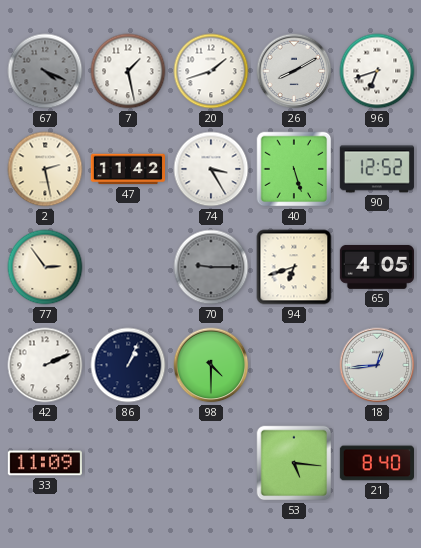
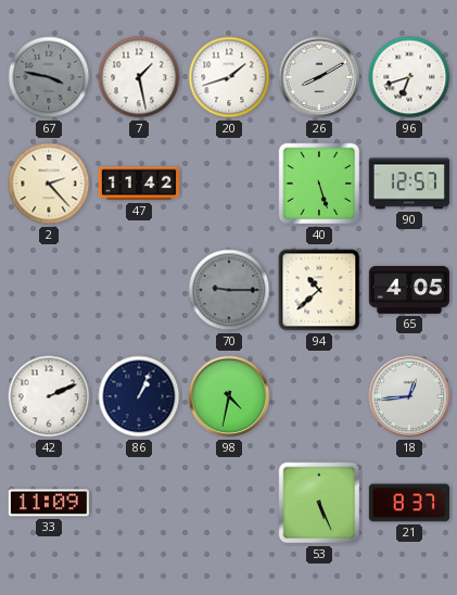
67: 4:19 -> 3:47
2: 2:28 -> 2:23
74: 3:25 -> none
90: 12:52 -> 12:57
77: 2:54 -> none
94: 6:42 -> 10:38
98: 4:30 -> 4:32
53: 5:16 -> 5:26
21: 8:40 -> 8:37
